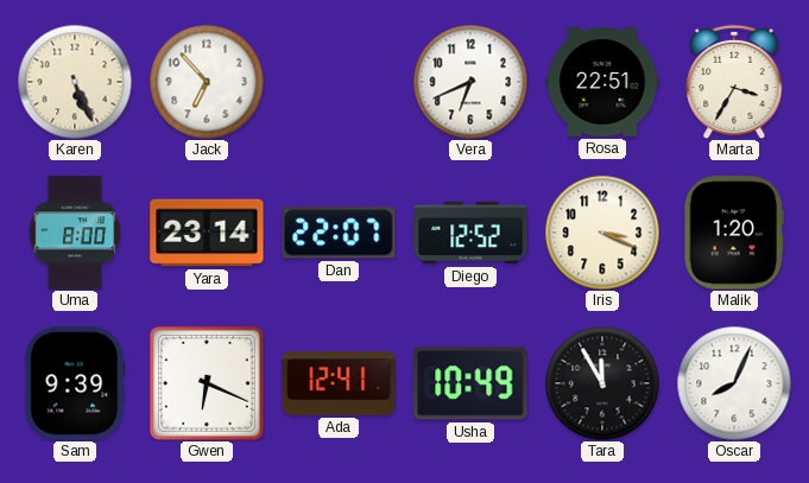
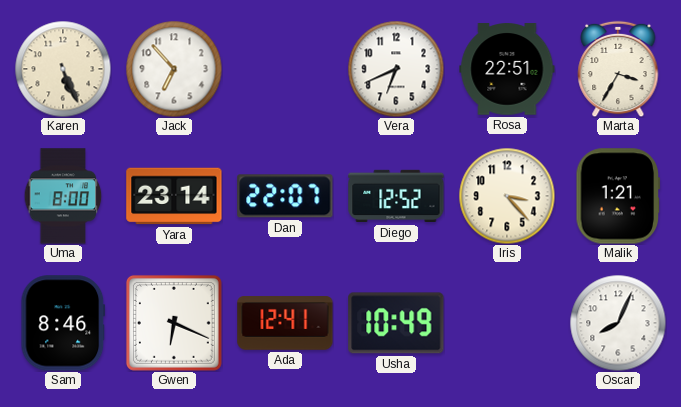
Iris: 3:19 -> 3:23
Malik: 1:20 -> 1:21
Sam: 9:39 -> 8:46
Tara: 11:55 -> none
